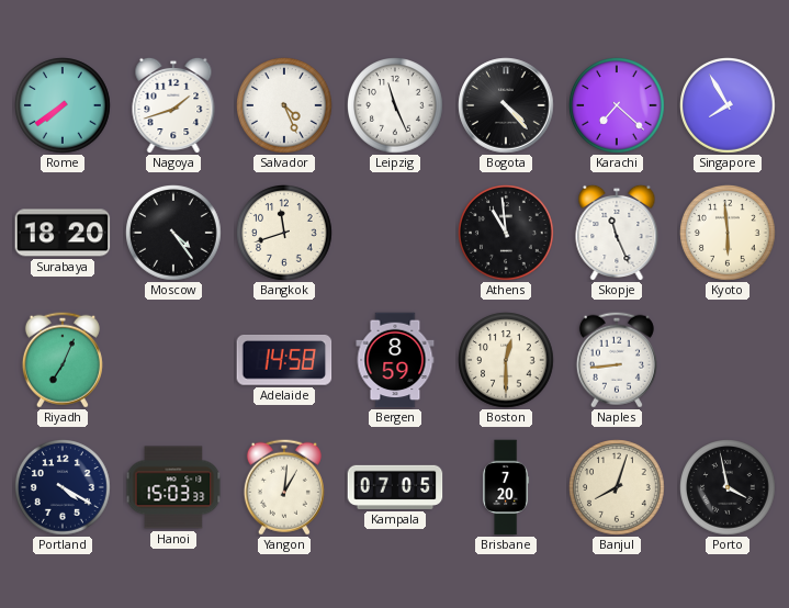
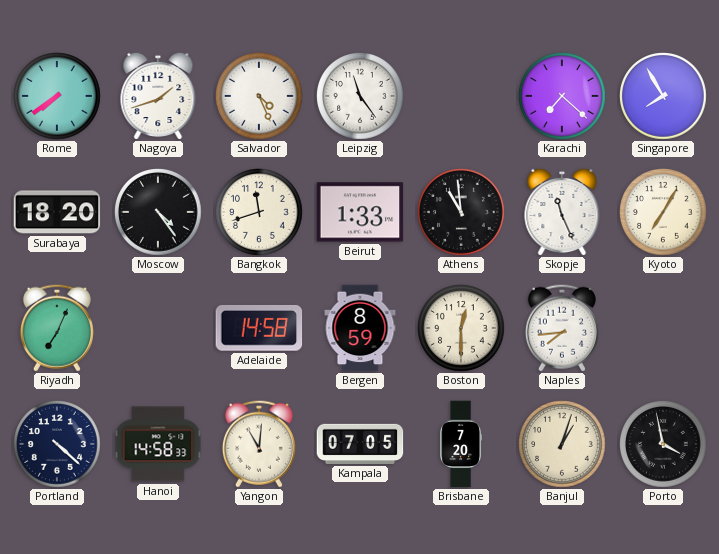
Leipzig: 11:26 -> 11:24
Bogota: 4:23 -> none
Beirut: none -> 1:33
Kyoto: 5:59 -> 7:05
Naples: 8:44 -> 7:44
Portland: 4:20 -> 4:22
Hanoi: 15:03 -> 14:58
Yangon: 1:01 -> 11:01
Banjul: 8:03 -> 1:03
